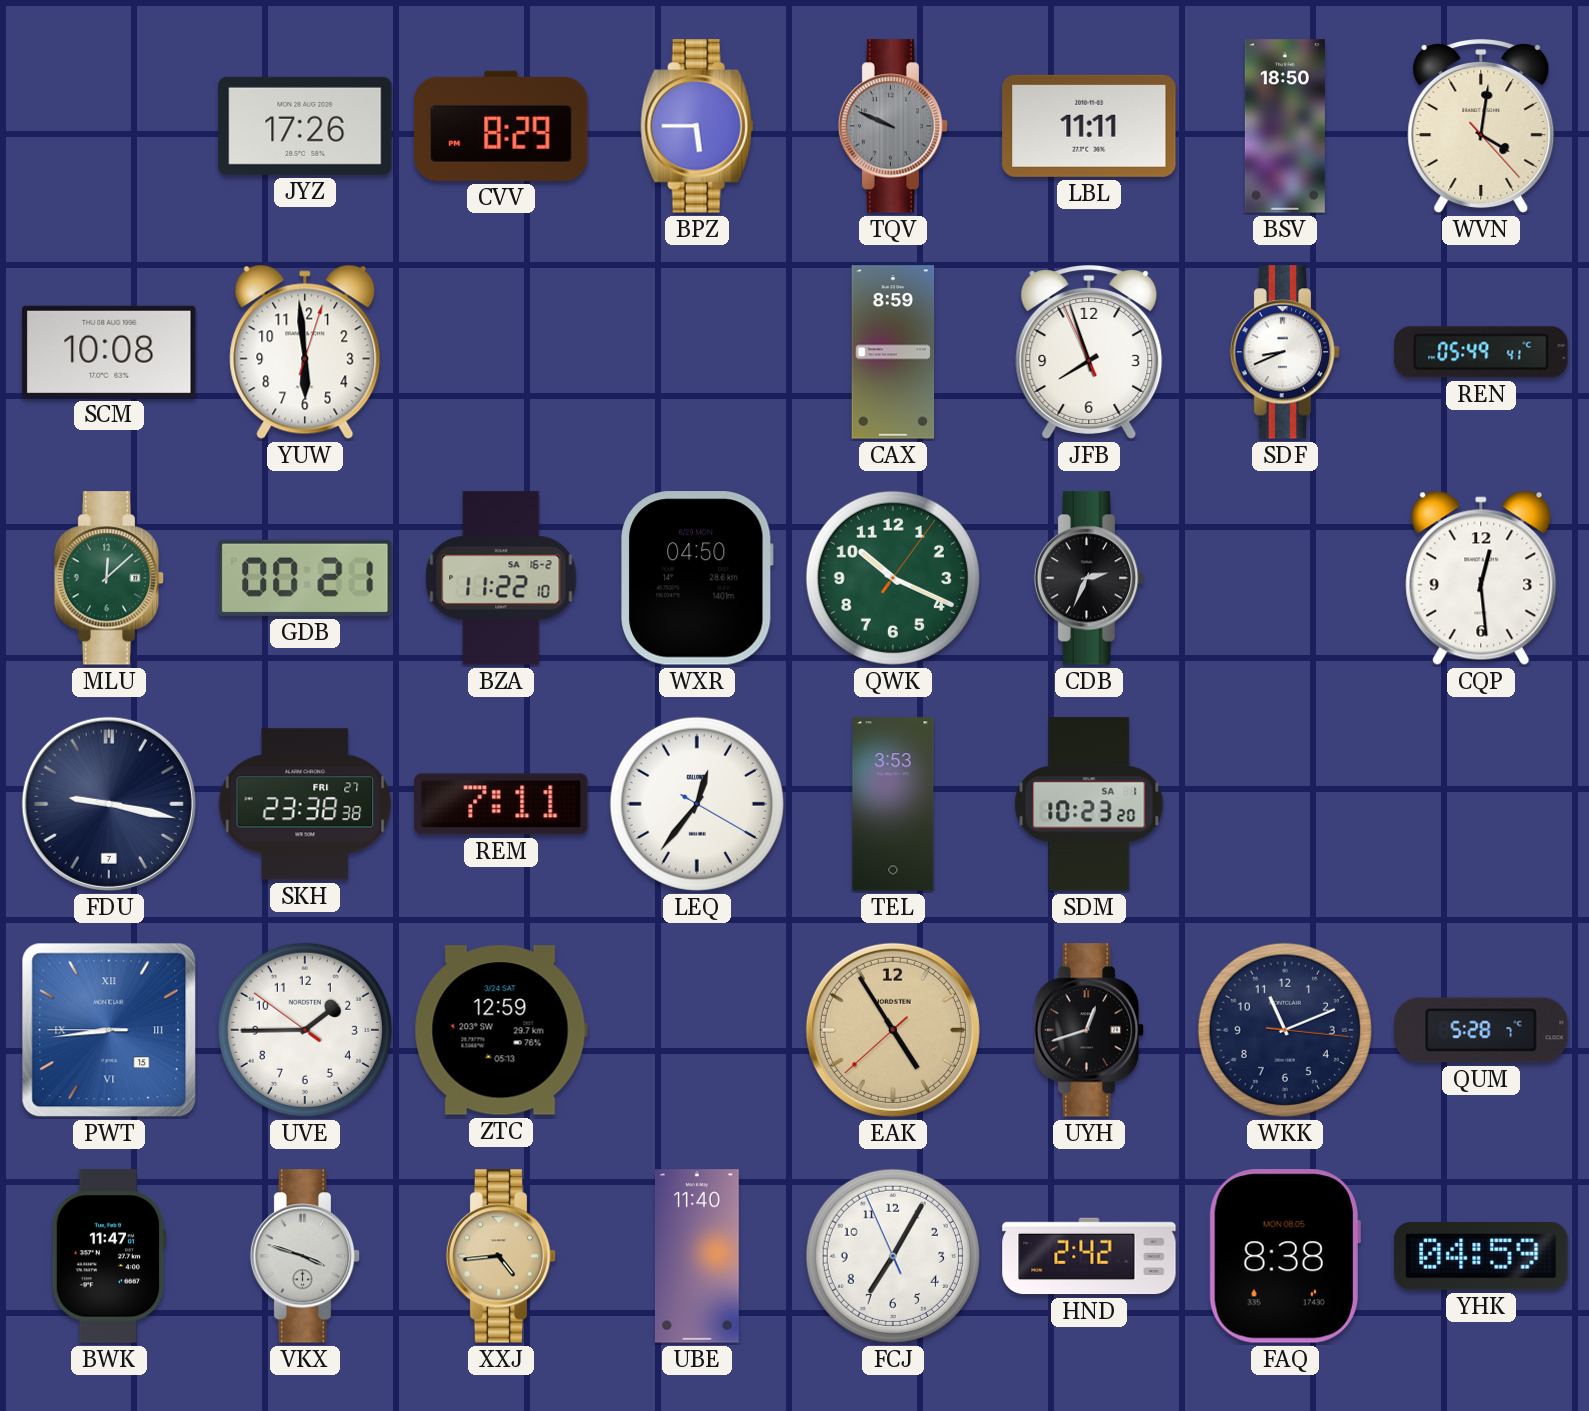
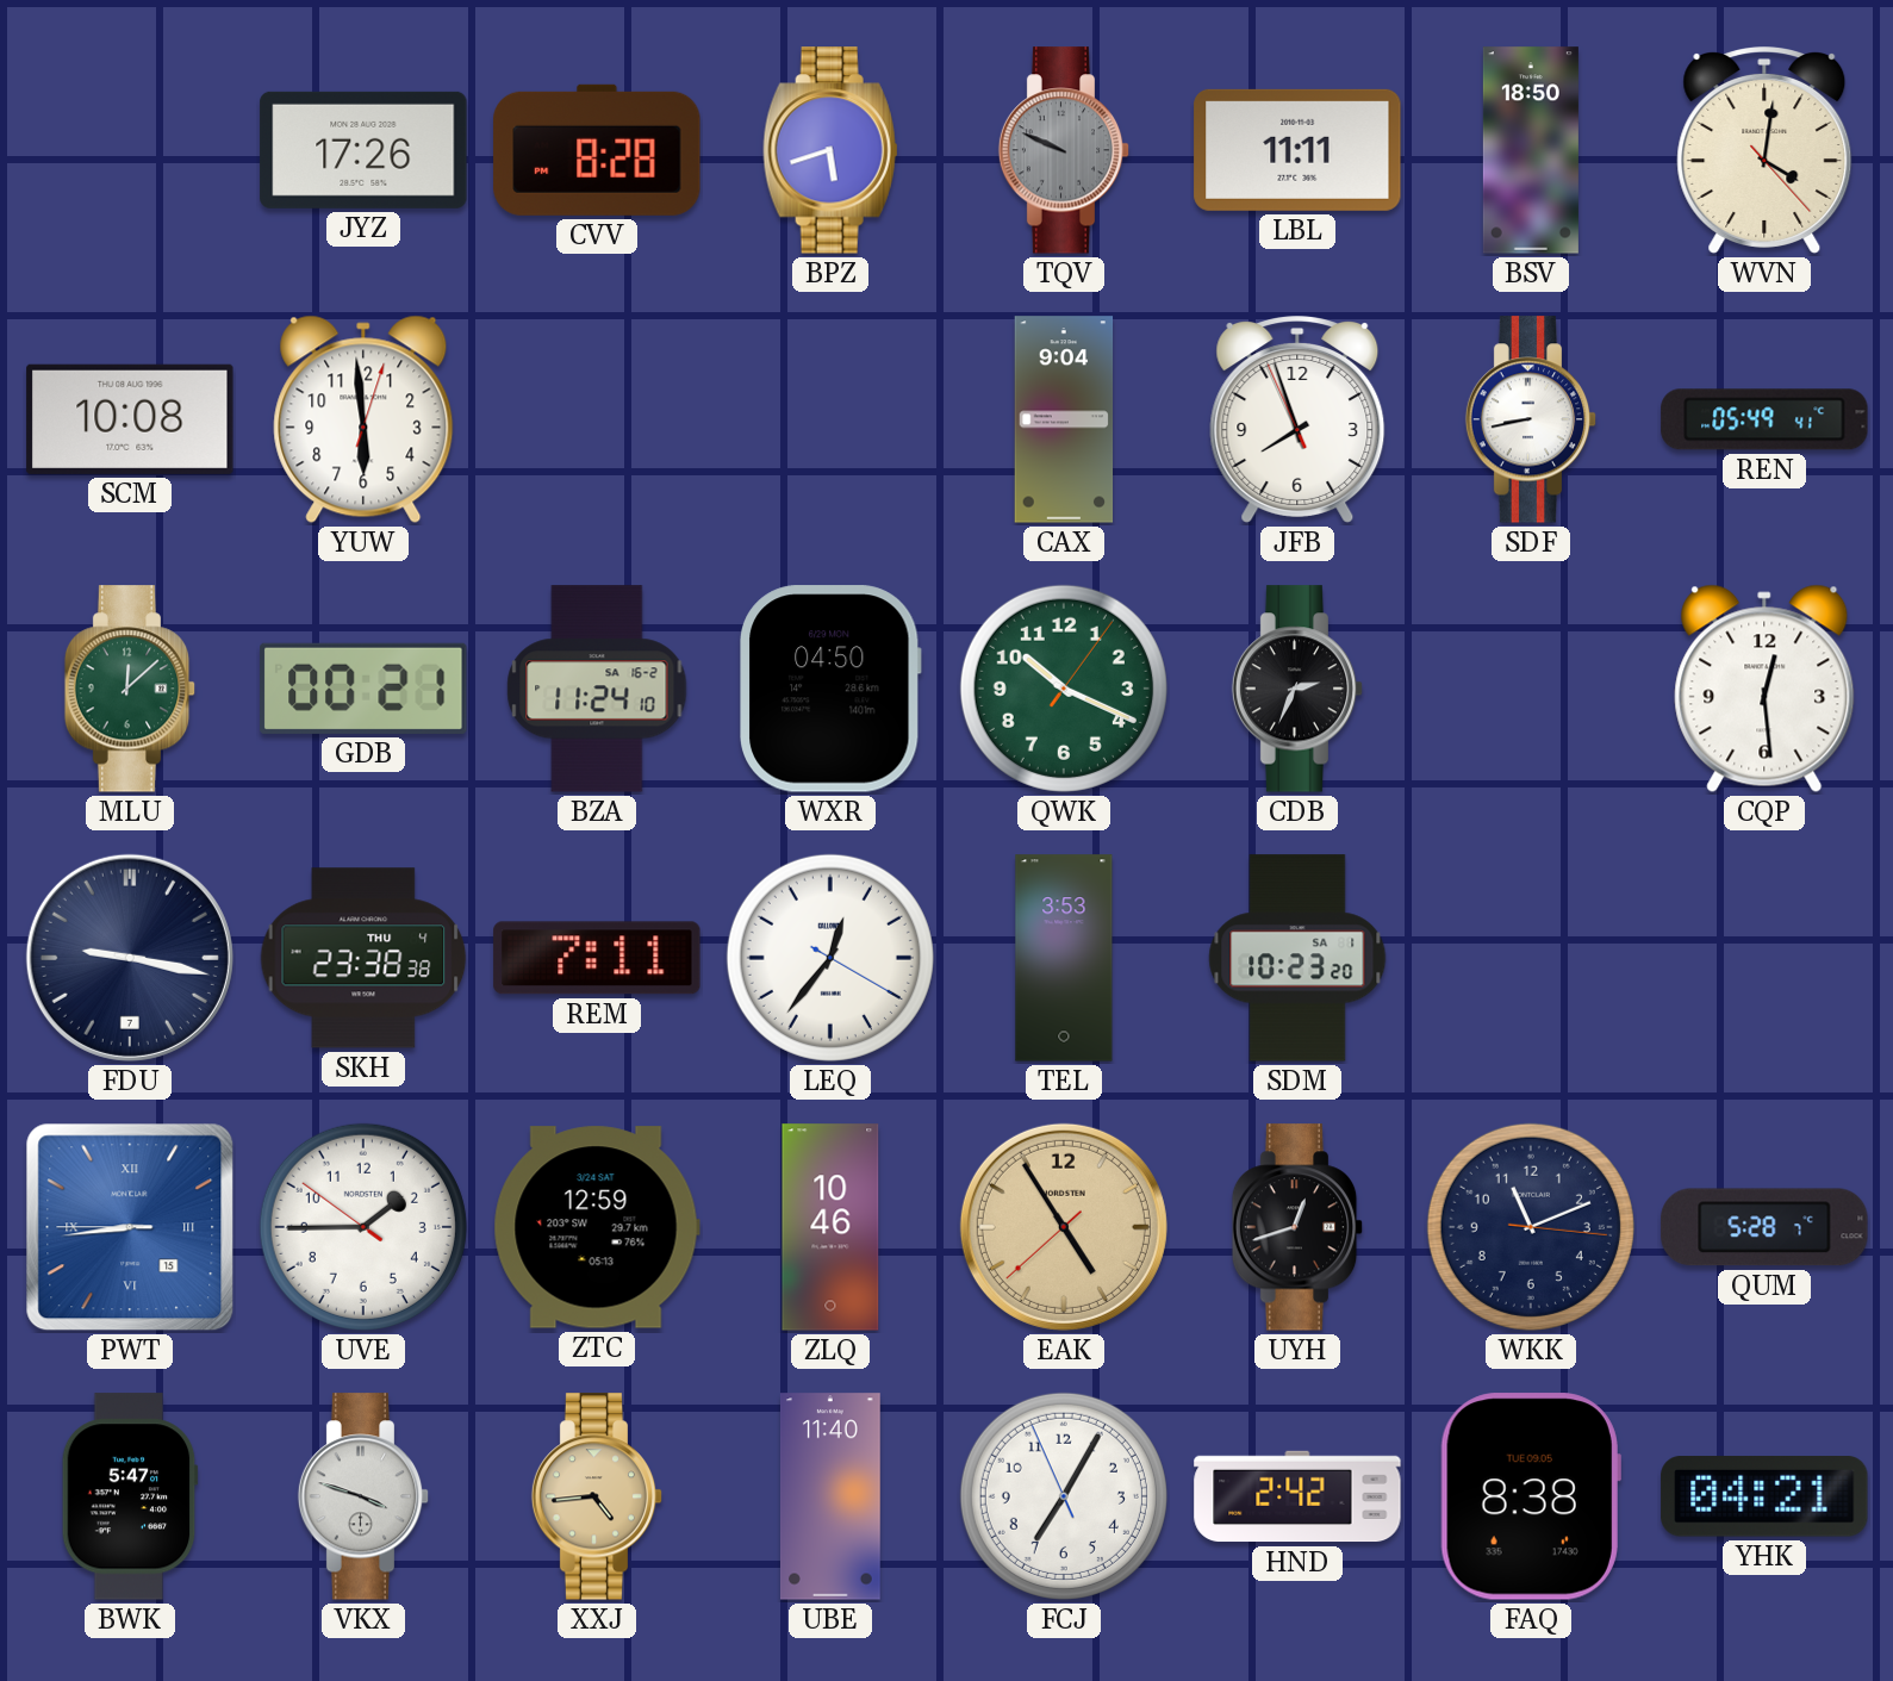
CVV: 8:29 -> 8:28
BPZ: 5:45 -> 5:42
CAX: 8:59 -> 9:04
SDF: 8:41 -> 8:43
BZA: 11:22 -> 11:24
SKH date: FRI 27 -> THU 4
ZLQ: none -> 10:46
BWK: 11:47 -> 5:47
FAQ date: MON 08.05 -> TUE 09.05
YHK: 04:59 -> 04:21
